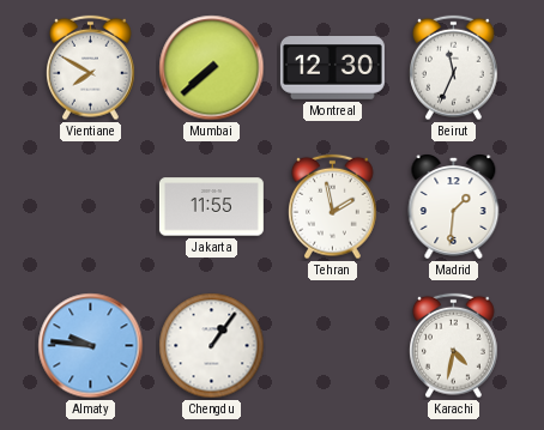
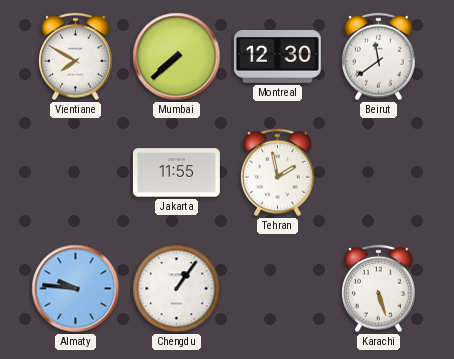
Beirut: 11:34 -> 11:39
Madrid: 1:31 -> none
Karachi: 4:32 -> 5:27
